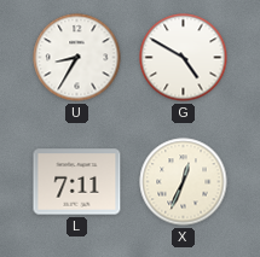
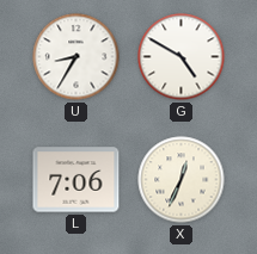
L: 7:11 -> 7:06
